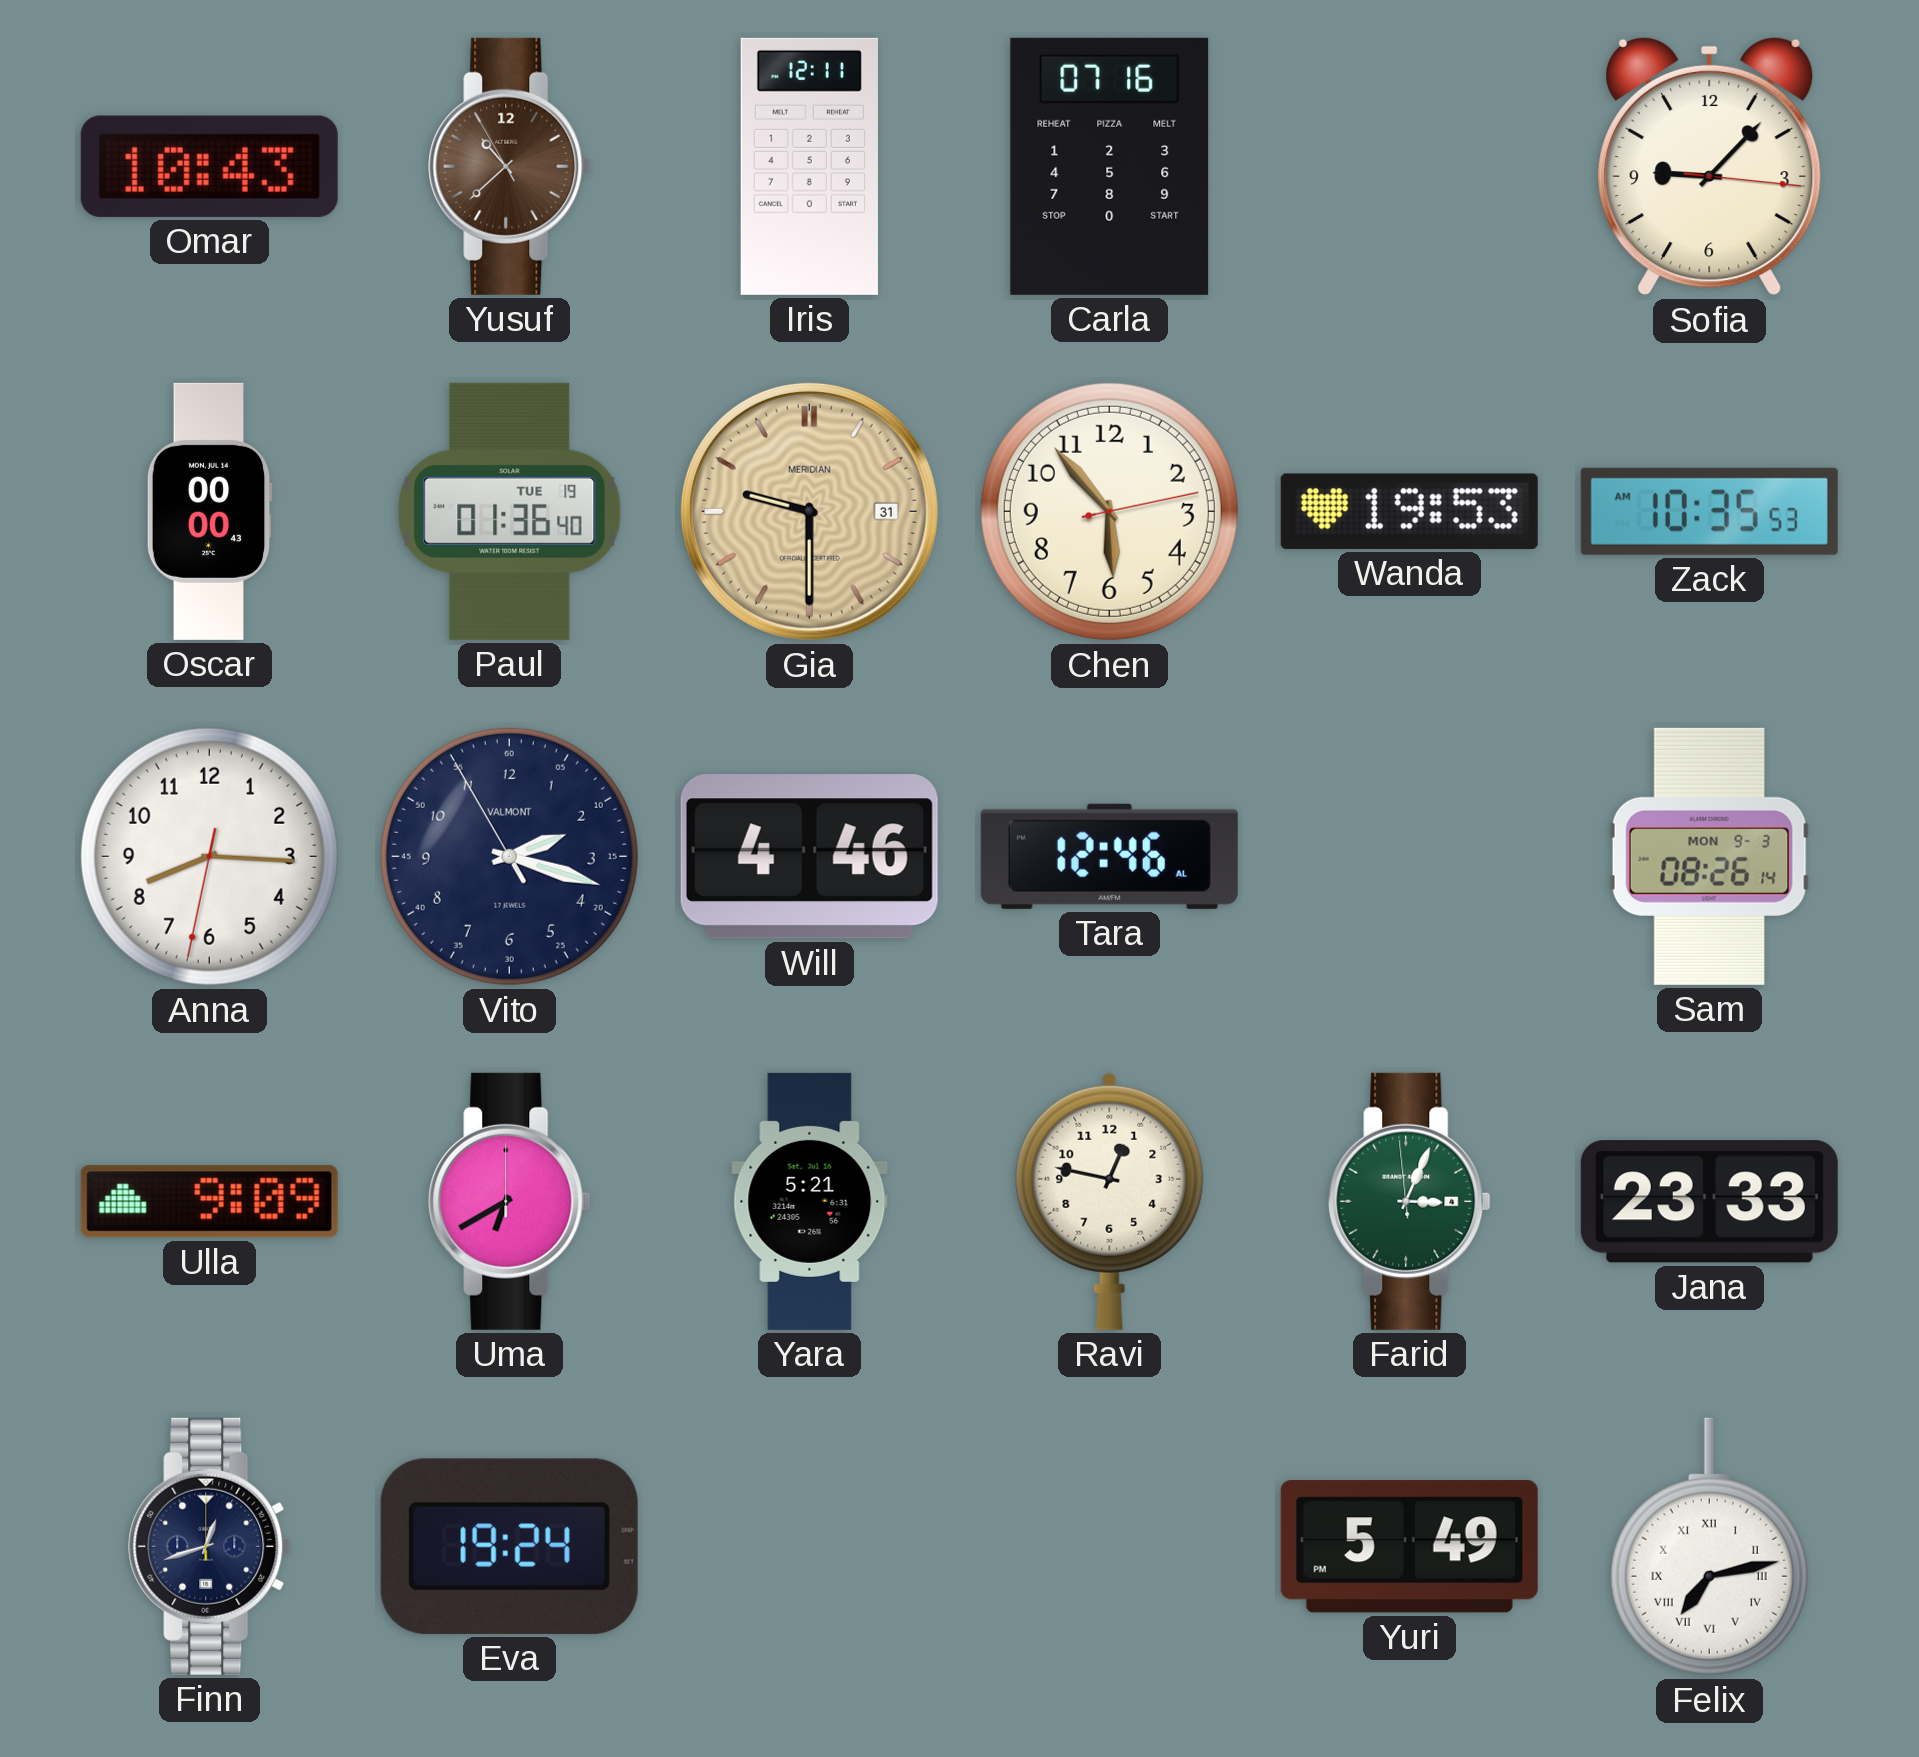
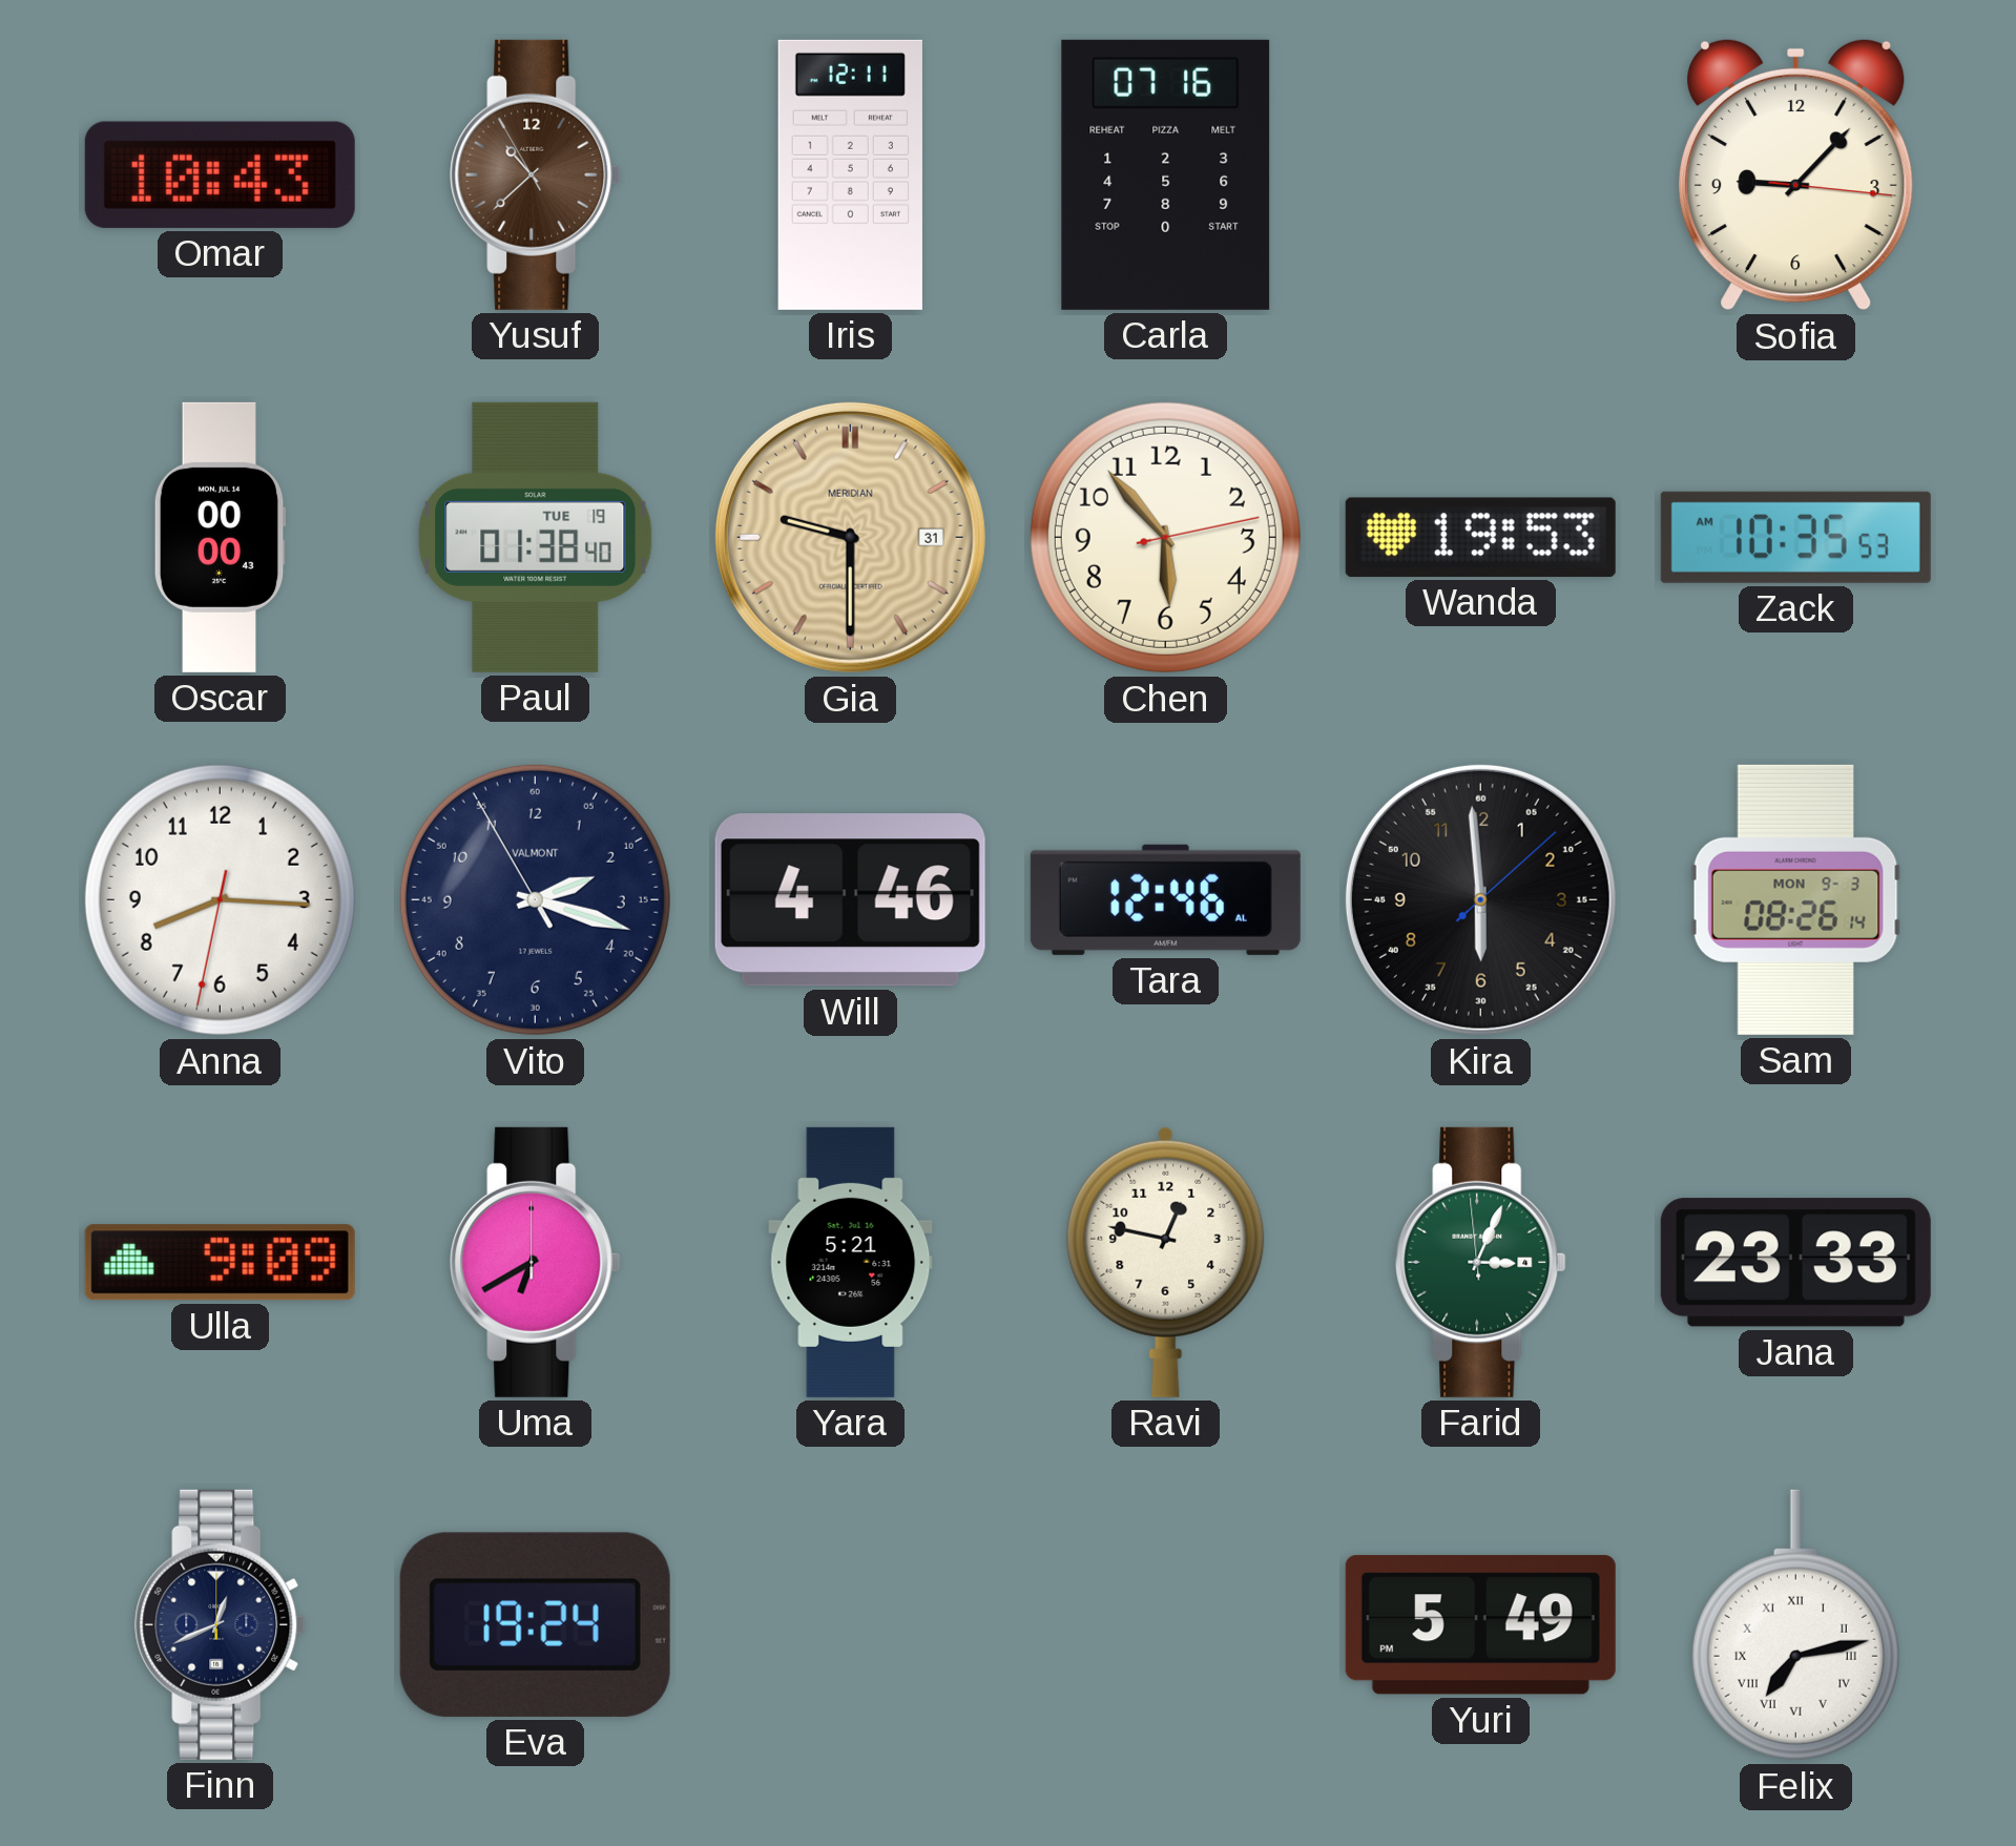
Paul: 01:36 -> 01:38
Kira: none -> 5:59
Finn: 12:42 -> 12:41
